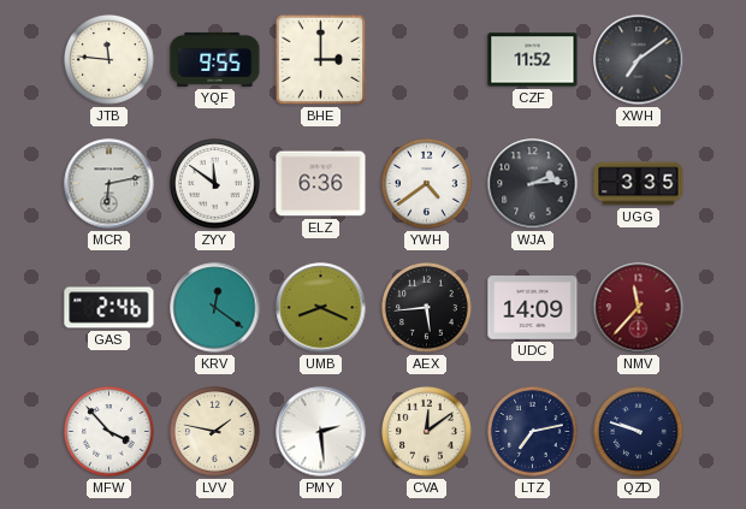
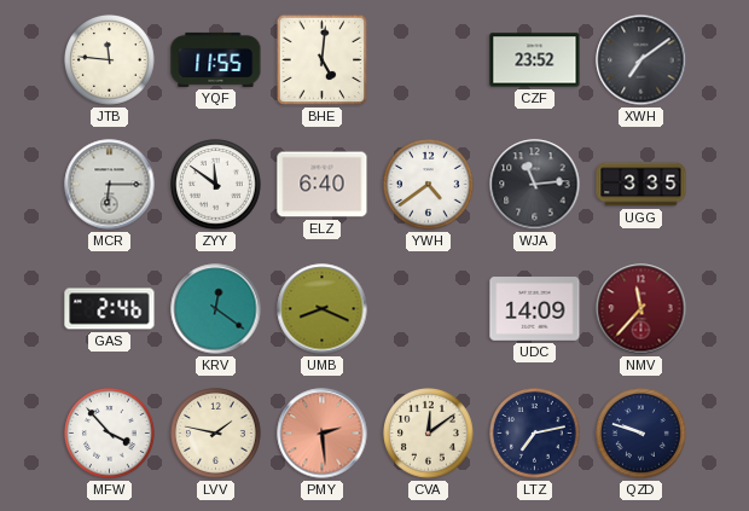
YQF: 9:55 -> 11:55
BHE: 3:00 -> 5:01
CZF: 11:52 -> 23:52
MCR: 6:13 -> 6:15
ELZ: 6:36 -> 6:40
WJA: 2:14 -> 11:14
AEX: 5:44 -> none
PMY dial: white -> salmon
